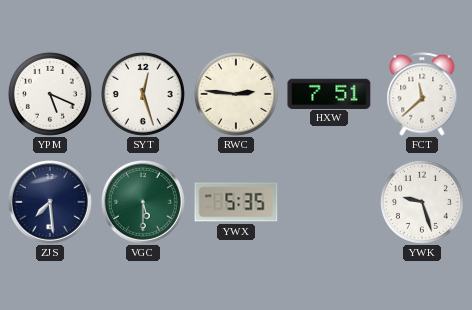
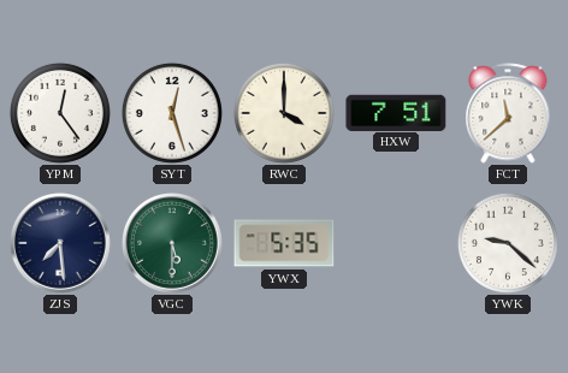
YPM: 5:19 -> 12:24
RWC: 2:46 -> 4:00
YWK: 9:27 -> 9:22
